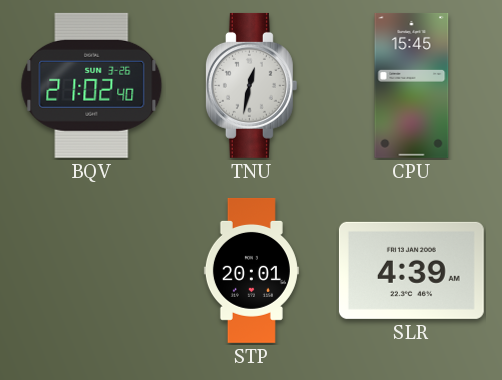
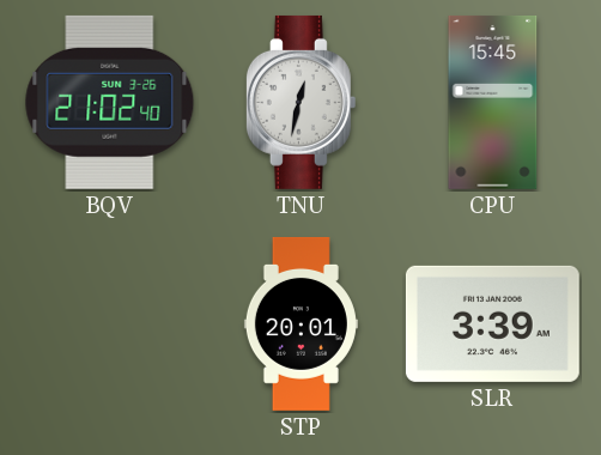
SLR: 4:39 -> 3:39
